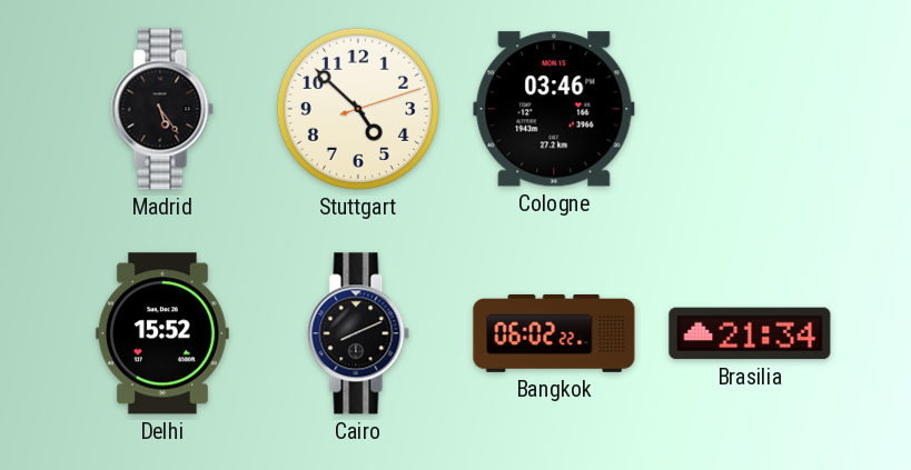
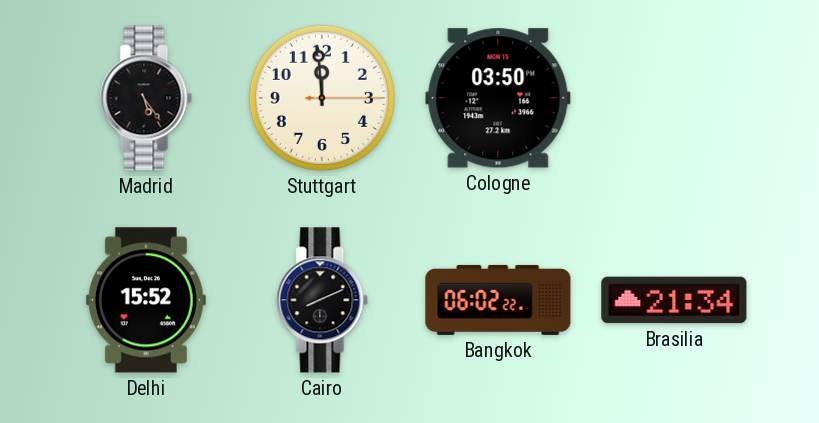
Stuttgart: 4:52 -> 11:59
Cologne: 03:46 -> 03:50
